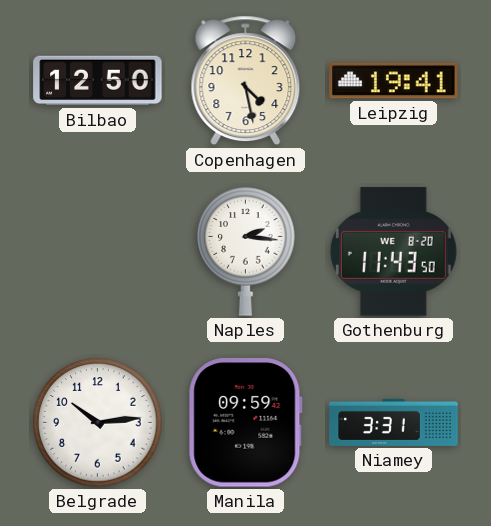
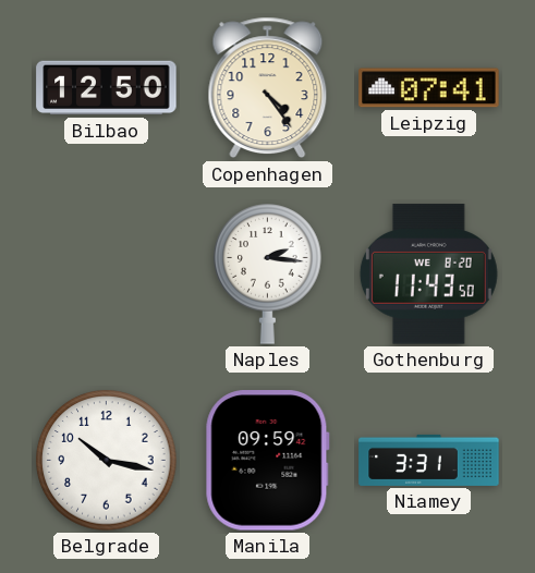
Copenhagen: 4:28 -> 4:24
Leipzig: 19:41 -> 07:41
Belgrade: 10:14 -> 10:17
